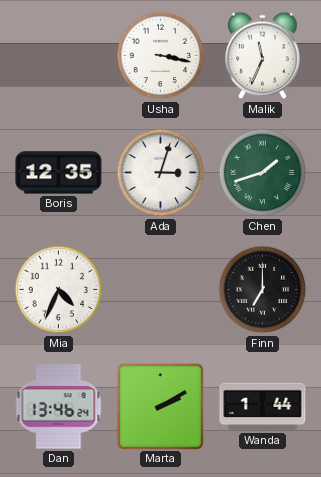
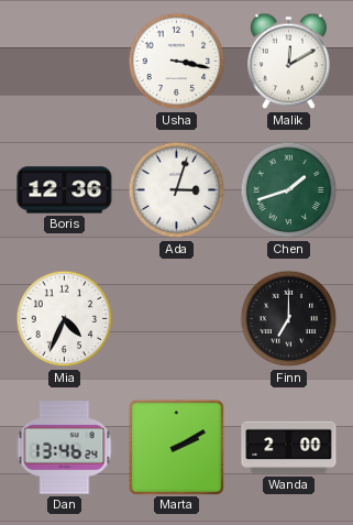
Malik: 11:34 -> 12:10
Boris: 12:35 -> 12:36
Wanda: 1:44 -> 2:00
